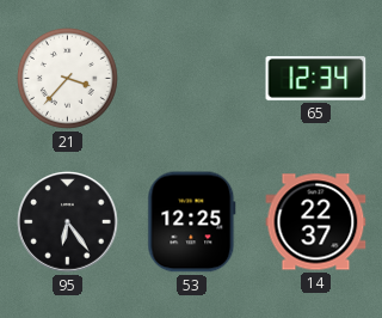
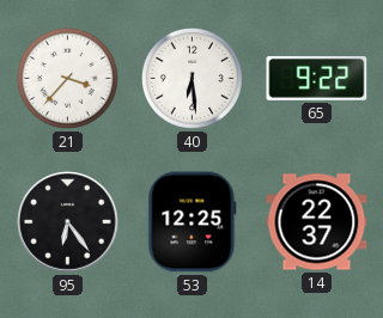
40: none -> 6:29
65: 12:34 -> 9:22
